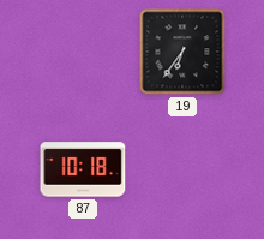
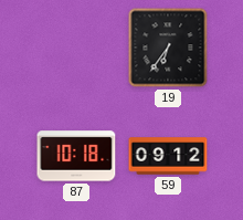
59: none -> 09:12
